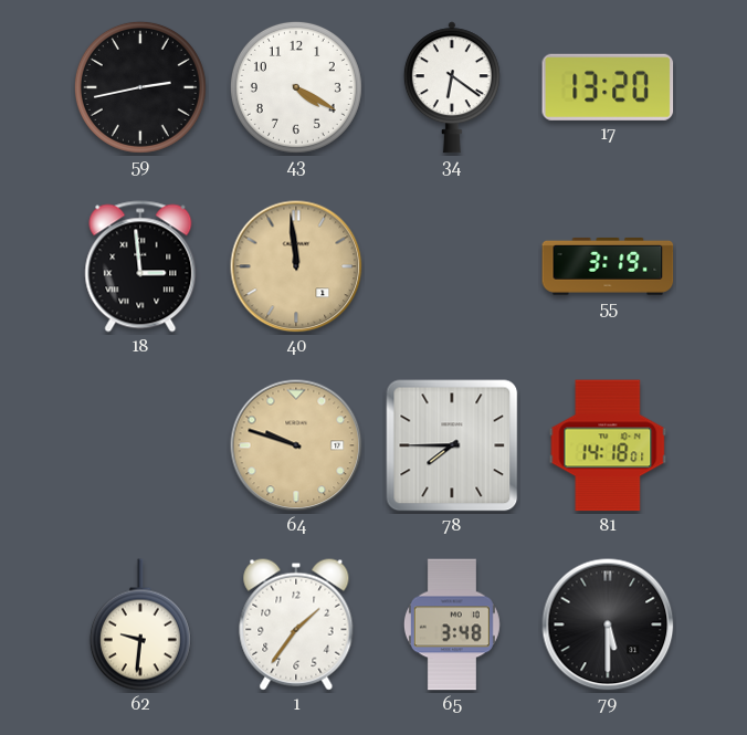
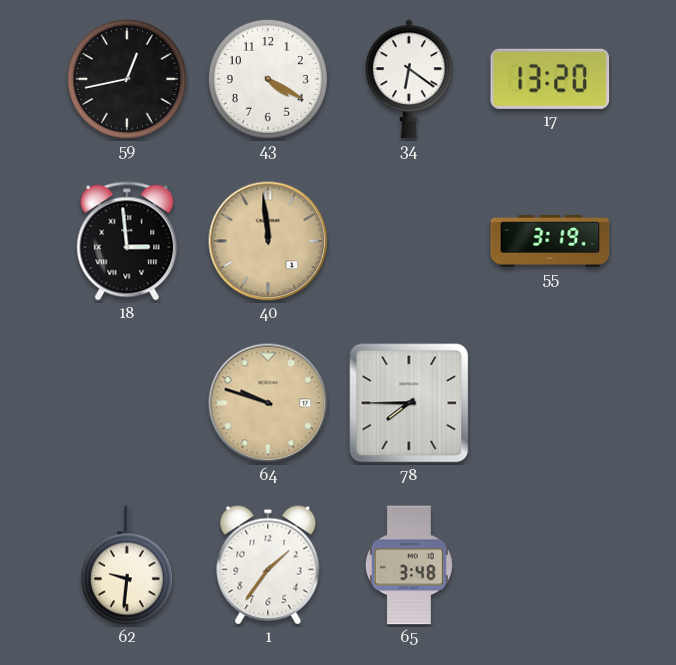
59: 2:43 -> 12:43
81: 14:18 -> none
79: 5:30 -> none
